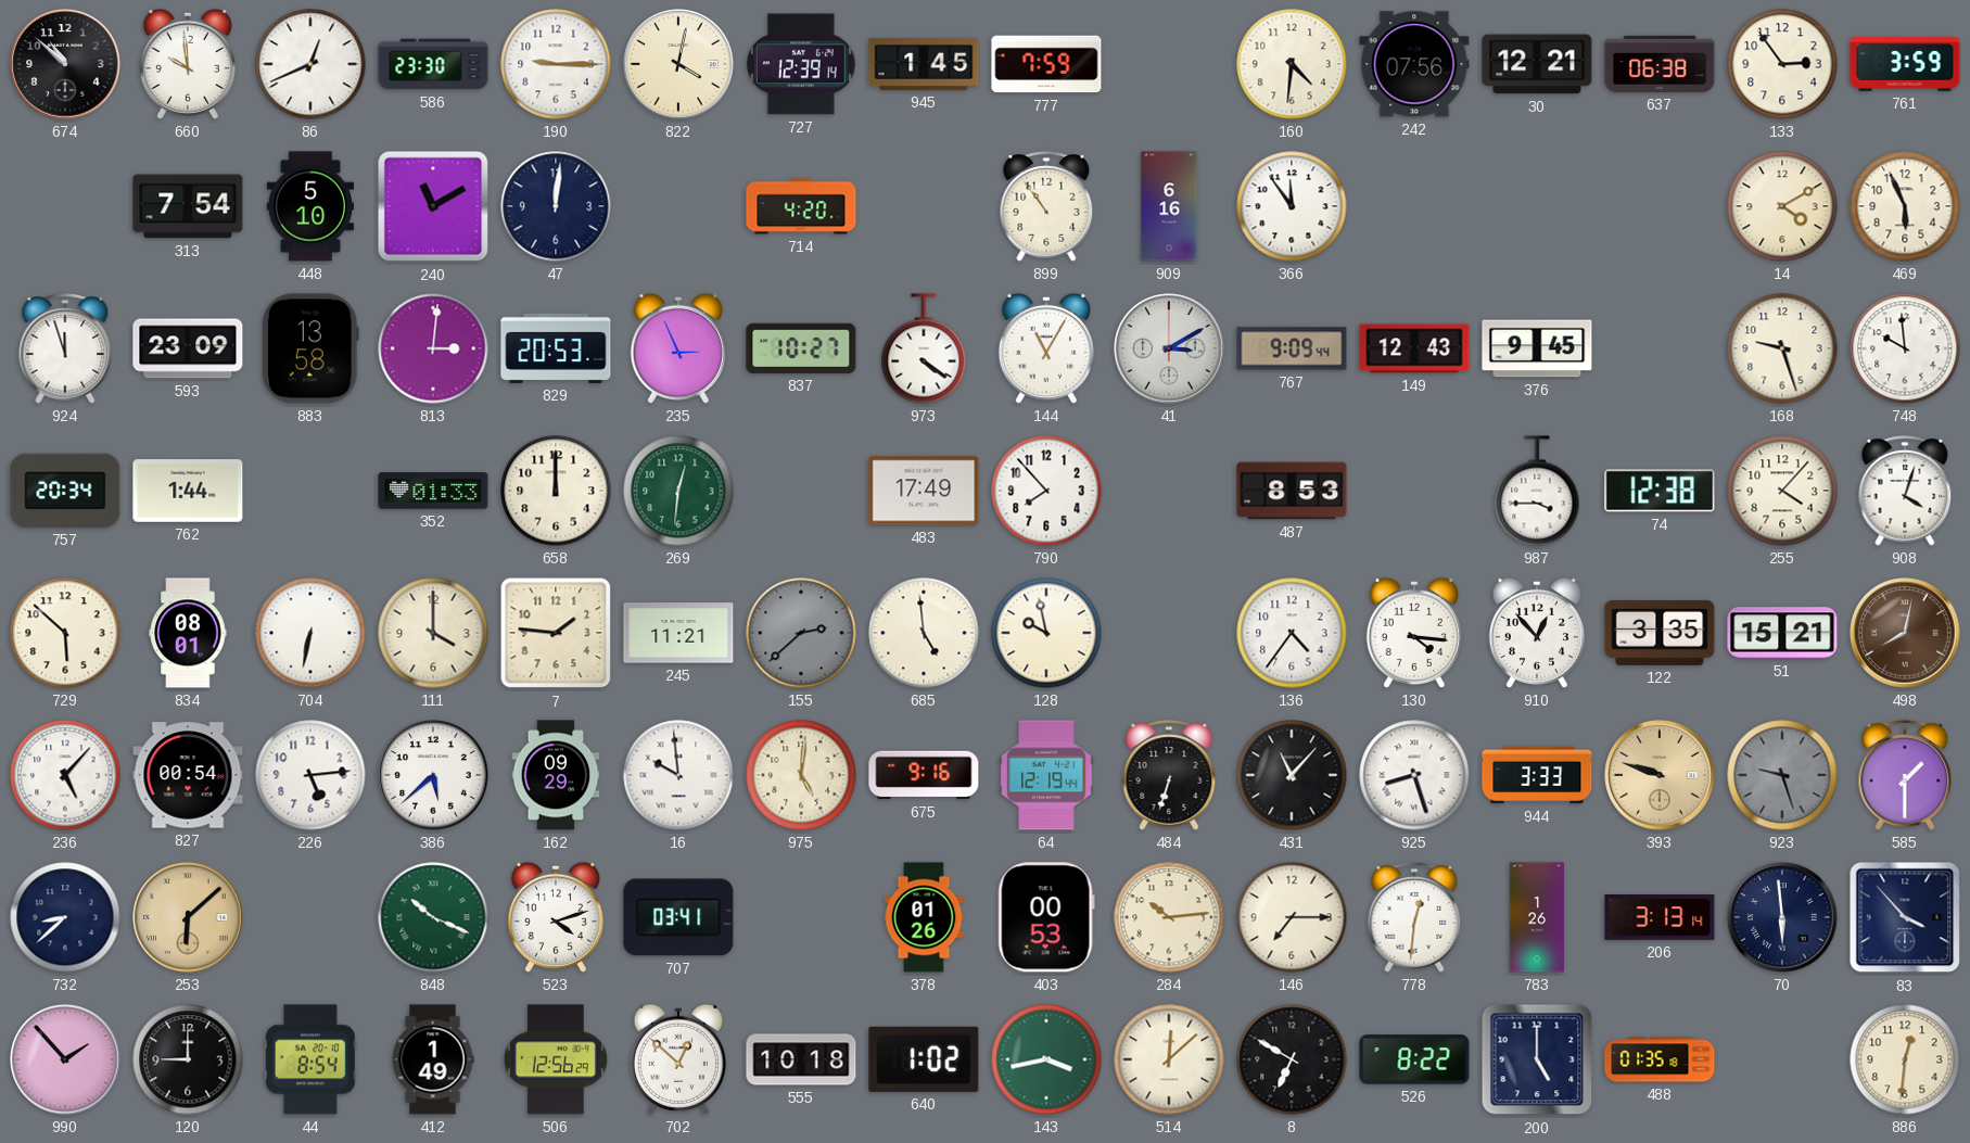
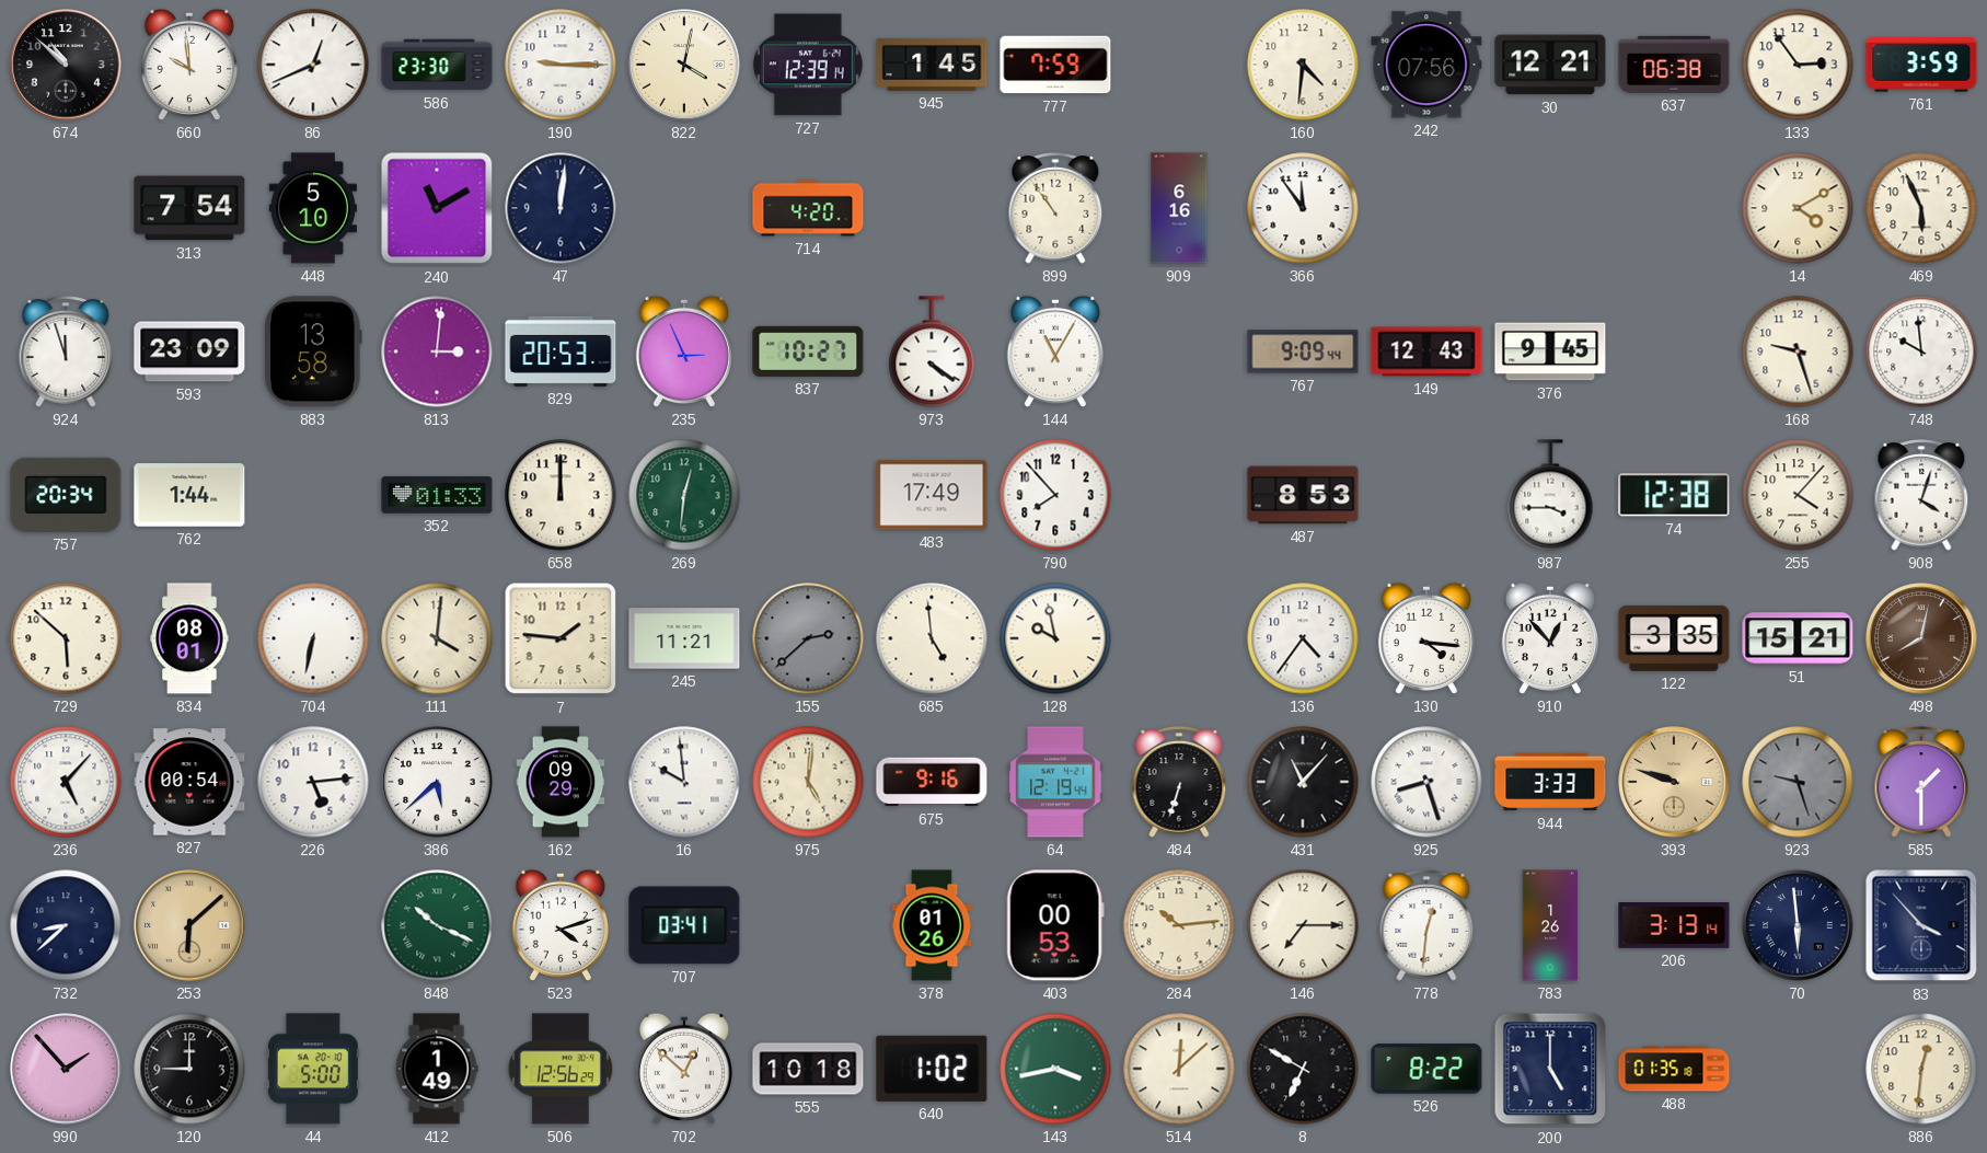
41: 3:10 -> none
111: 4:00 -> 4:01
44: 8:54 -> 5:00
